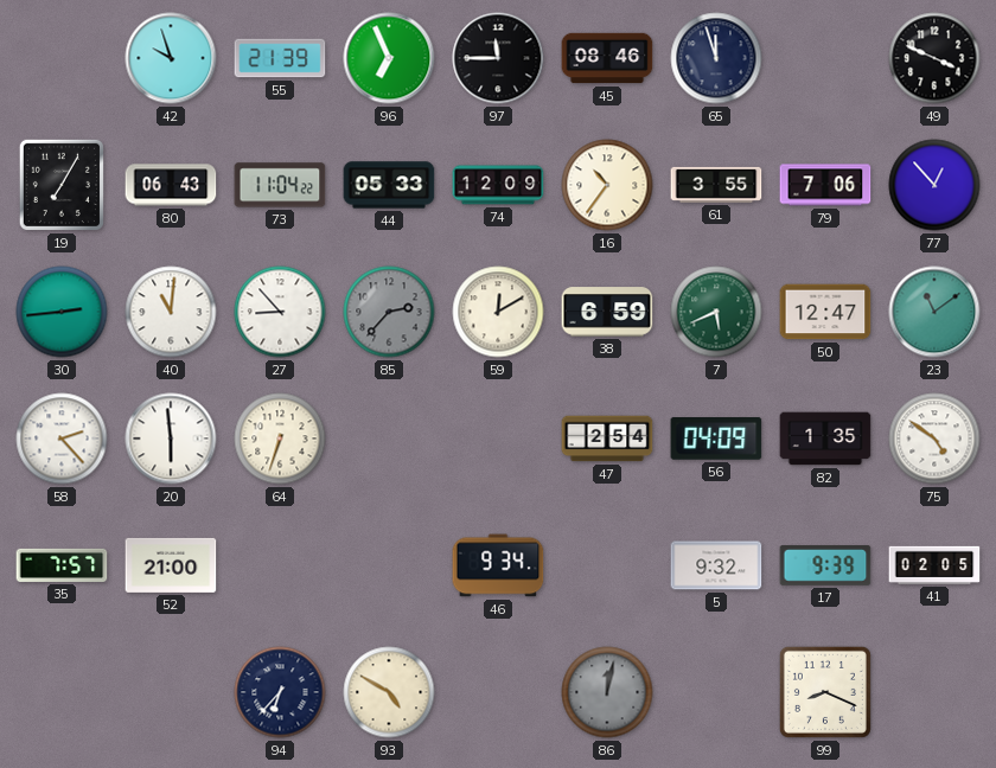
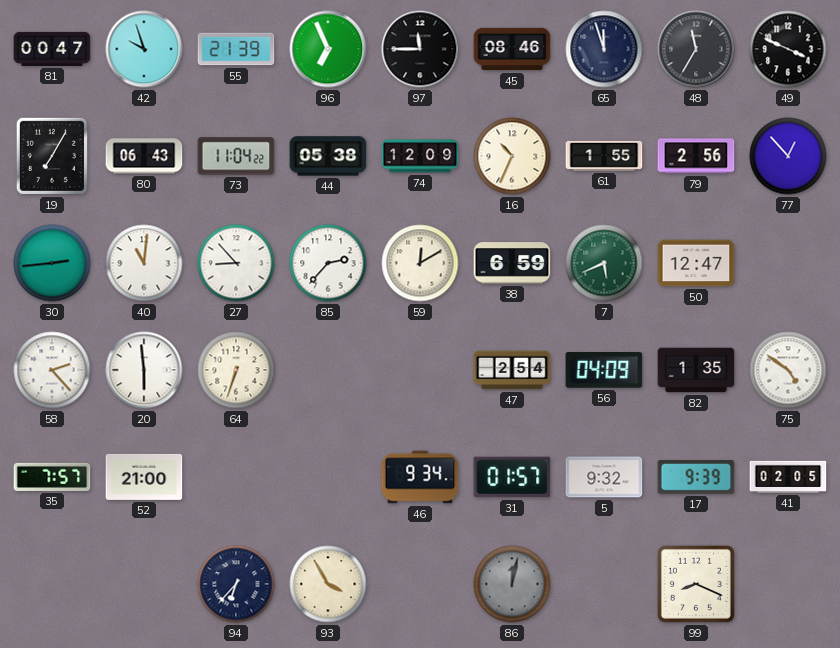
81: none -> 00:47
48: none -> 11:35
44: 05:33 -> 05:38
16: 10:36 -> 10:34
61: 3:55 -> 1:55
79: 7:06 -> 2:56
85 dial: grey -> white
23: 11:09 -> none
31: none -> 01:57
93: 4:50 -> 3:55
